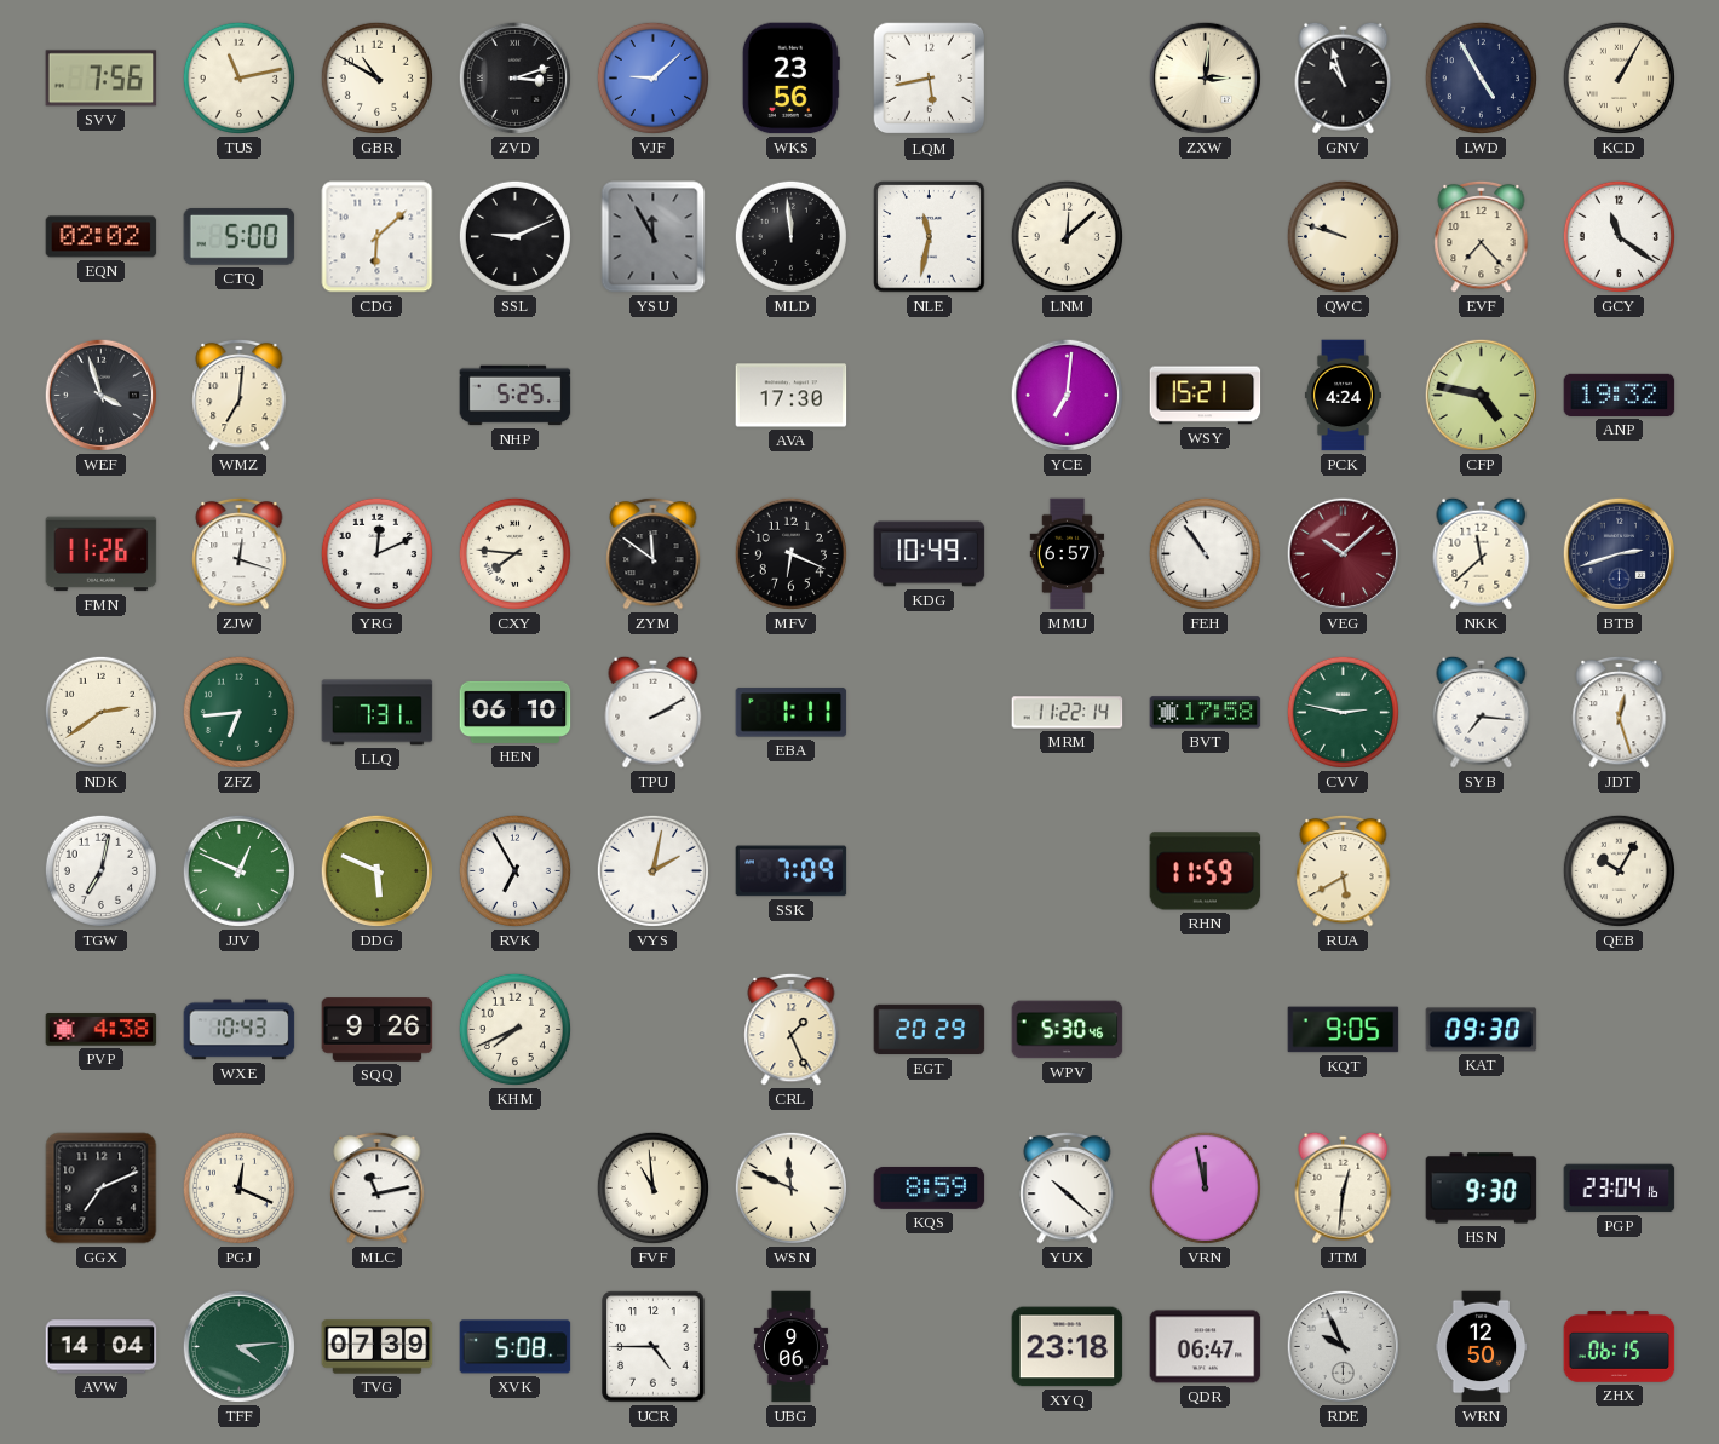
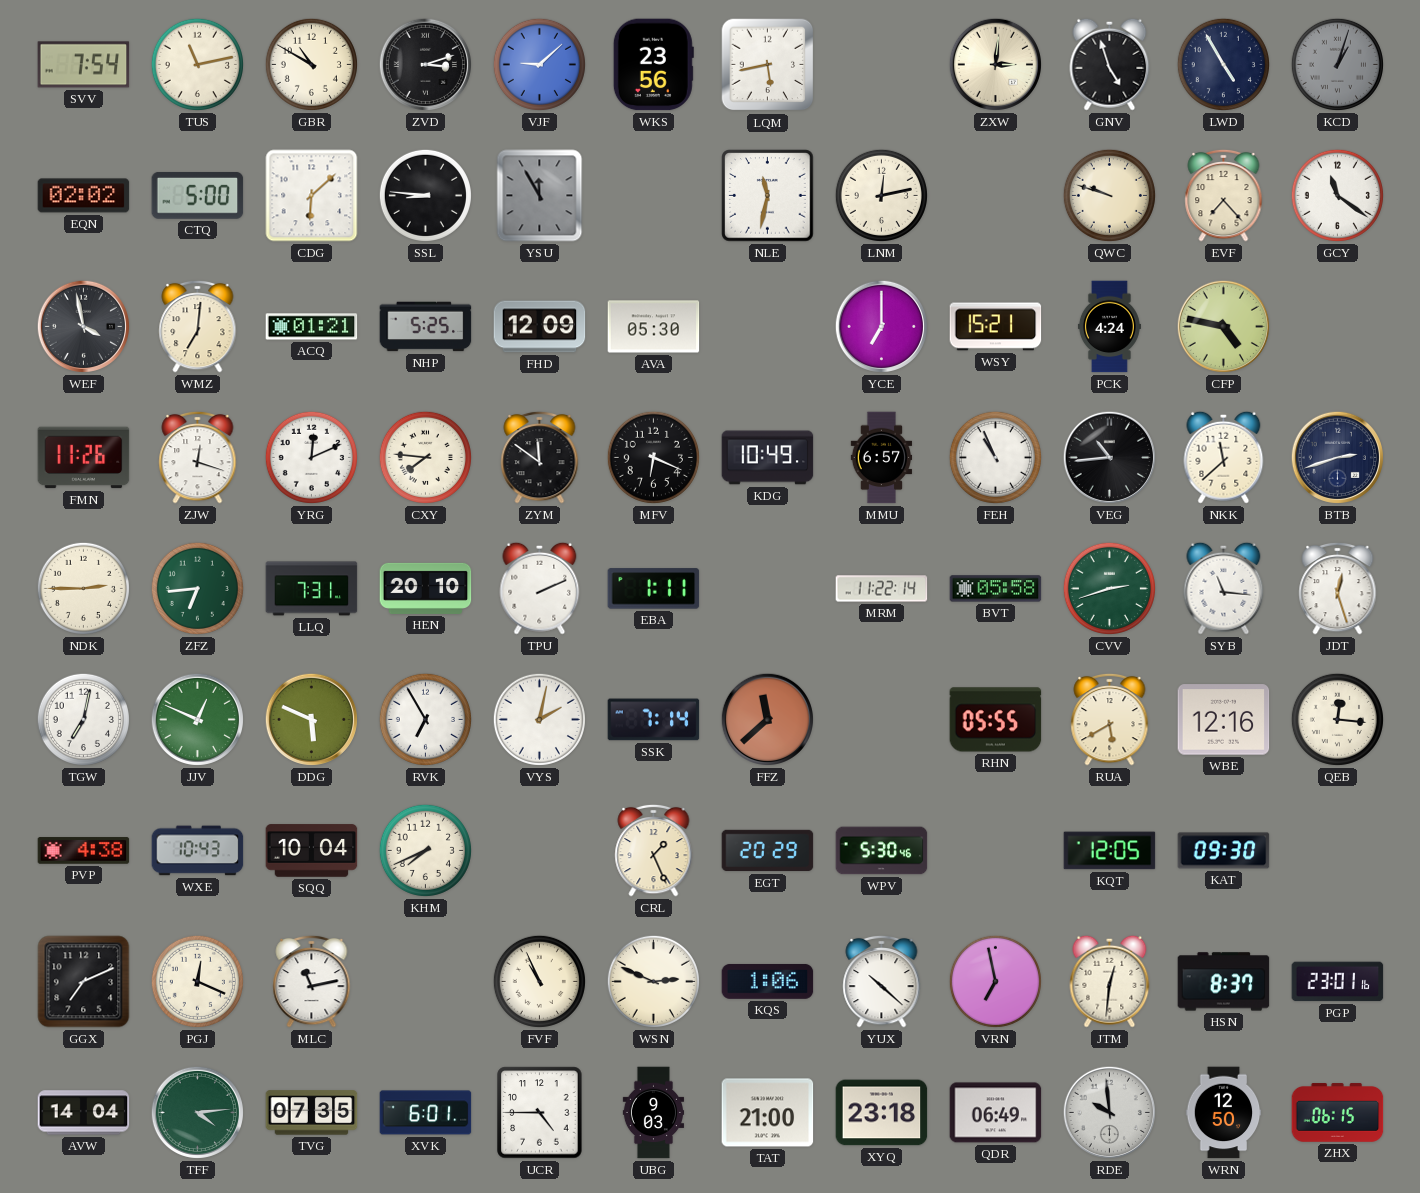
SVV: 7:56 -> 7:54
GNV: 10:57 -> 4:57
KCD: 1:05 -> 1:03
KCD dial: cream -> grey
SSL: 9:11 -> 8:46
MLD: 11:59 -> none
LNM: 12:08 -> 12:13
WEF: 3:57 -> 3:58
ACQ: none -> 01:21
FHD: none -> 12:09
AVA: 17:30 -> 05:30
YCE: 7:01 -> 7:00
ANP: 19:32 -> none
FEH: 10:54 -> 10:56
VEG: 10:08 -> 10:44
VEG dial: burgundy -> black
NDK: 2:39 -> 2:45
HEN: 06:10 -> 20:10
TPU: 2:10 -> 2:11
BVT: 17:58 -> 05:58
CVV: 2:47 -> 2:42
SYB: 7:16 -> 11:16
SSK: 7:09 -> 7:14
FFZ: none -> 11:38
RHN: 11:59 -> 05:55
WBE: none -> 12:16
QEB: 10:05 -> 12:16
SQQ: 9:26 -> 10:04
KQT: 9:05 -> 12:05
FVF: 10:59 -> 10:56
WSN: 11:49 -> 2:49
KQS: 8:59 -> 1:06
VRN: 11:58 -> 6:58
HSN: 9:30 -> 8:37
PGP: 23:04 -> 23:01
TVG: 07:39 -> 07:35
XVK: 5:08 -> 6:01
UBG: 9:06 -> 9:03
TAT: none -> 21:00
QDR: 06:47 -> 06:49
RDE: 9:56 -> 9:59
